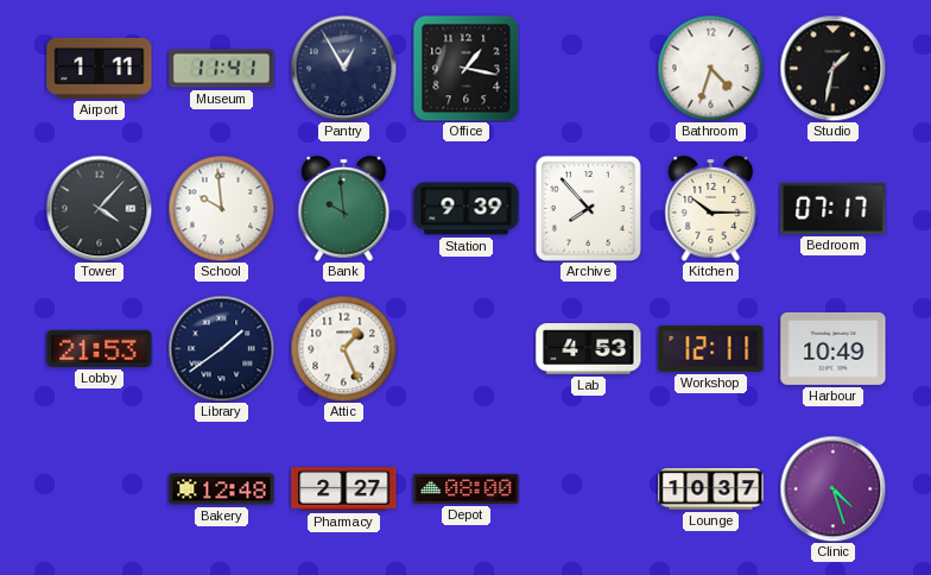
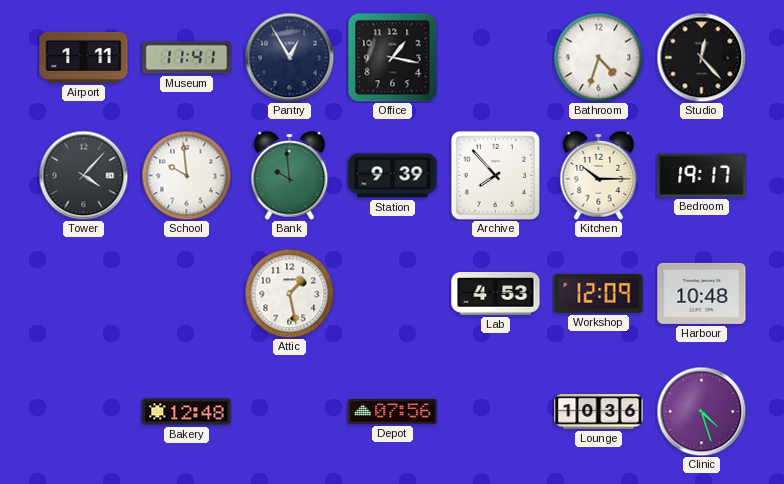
Studio: 1:32 -> 12:23
Bedroom: 07:17 -> 19:17
Lobby: 21:53 -> none
Library: 1:39 -> none
Attic: 1:26 -> 1:28
Workshop: 12:11 -> 12:09
Harbour: 10:49 -> 10:48
Pharmacy: 2:27 -> none
Depot: 08:00 -> 07:56
Lounge: 10:37 -> 10:36
